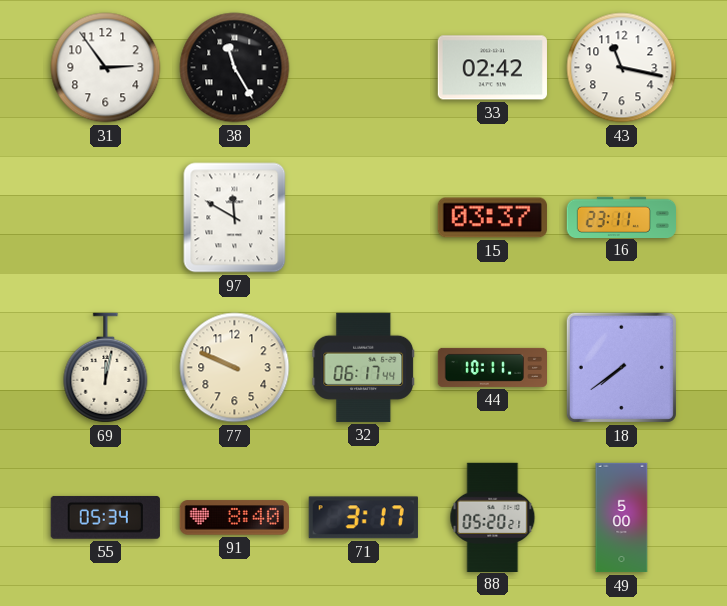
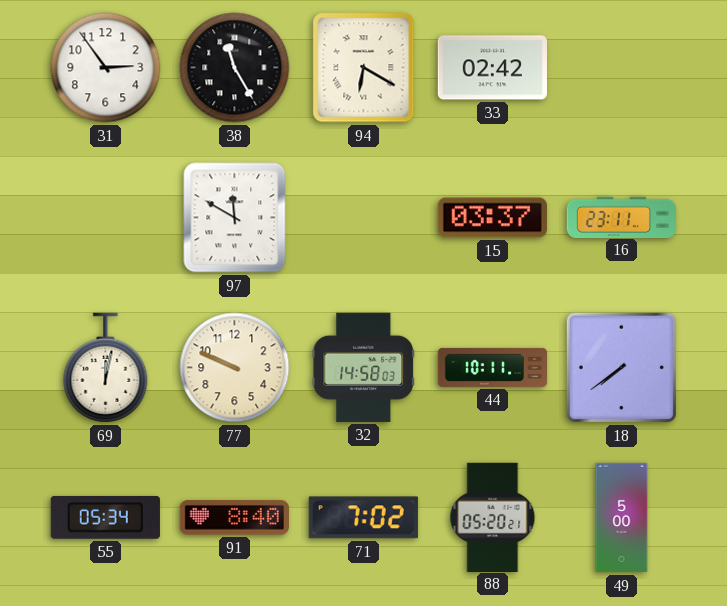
94: none -> 6:20
43: 11:17 -> none
32: 06:17 -> 14:58
71: 3:17 -> 7:02
